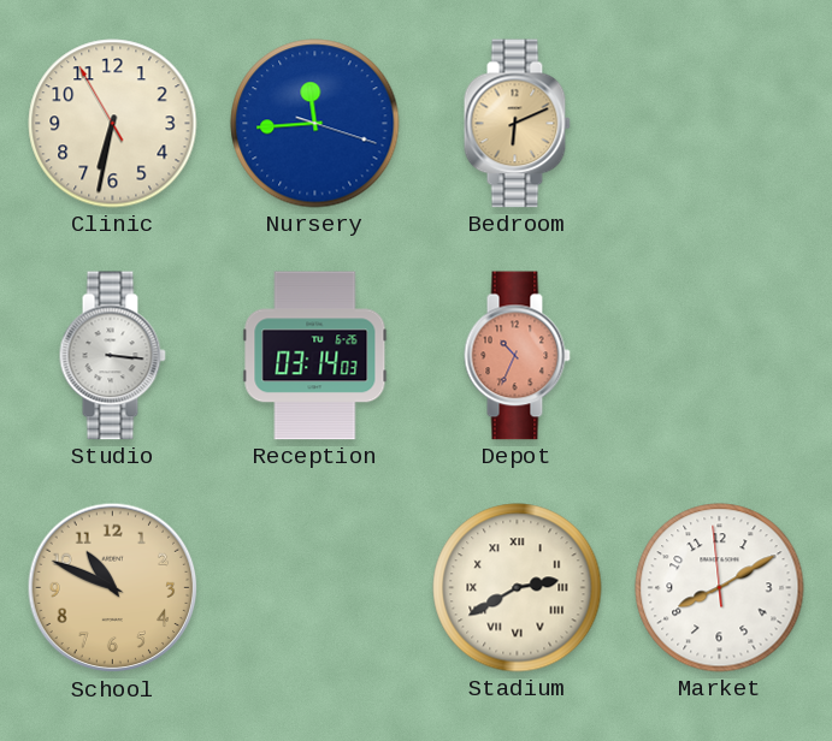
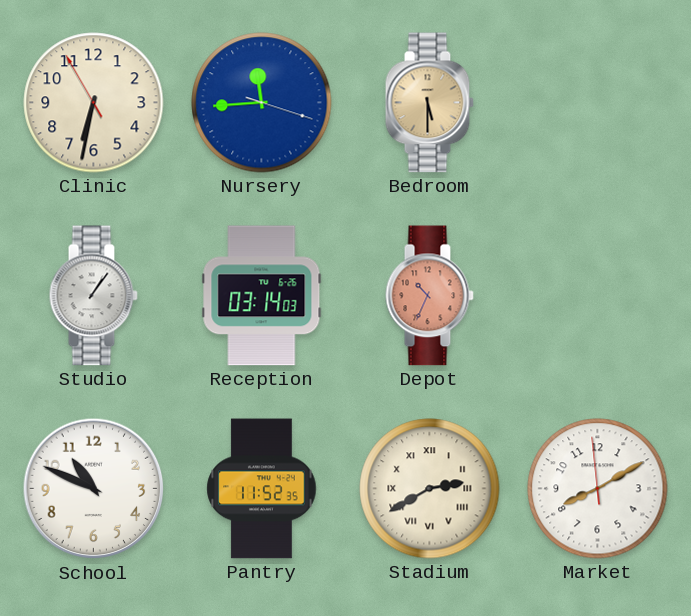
Bedroom: 6:11 -> 5:30
Studio: 3:16 -> 1:06
School dial: champagne -> white
Pantry: none -> 11:52
